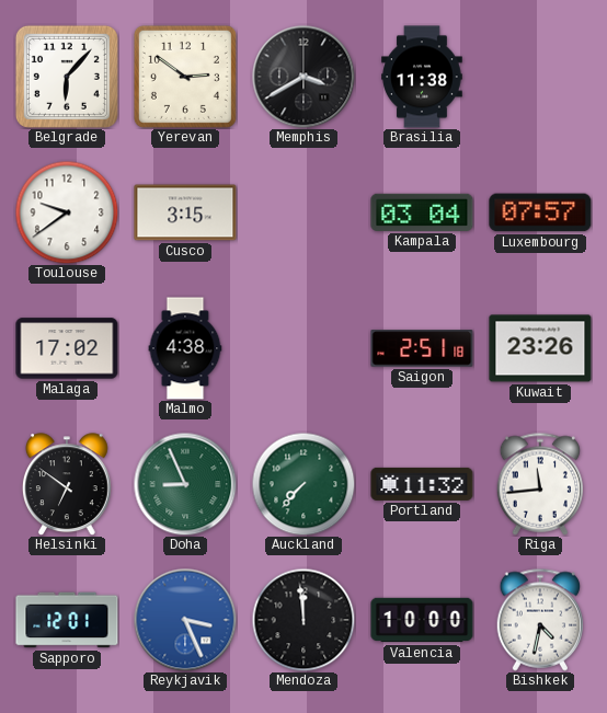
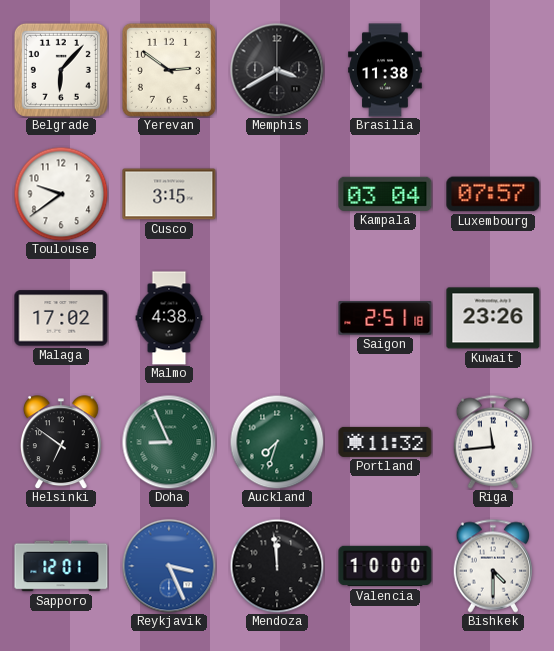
Auckland: 7:37 -> 7:33
Bishkek: 4:32 -> 4:30
